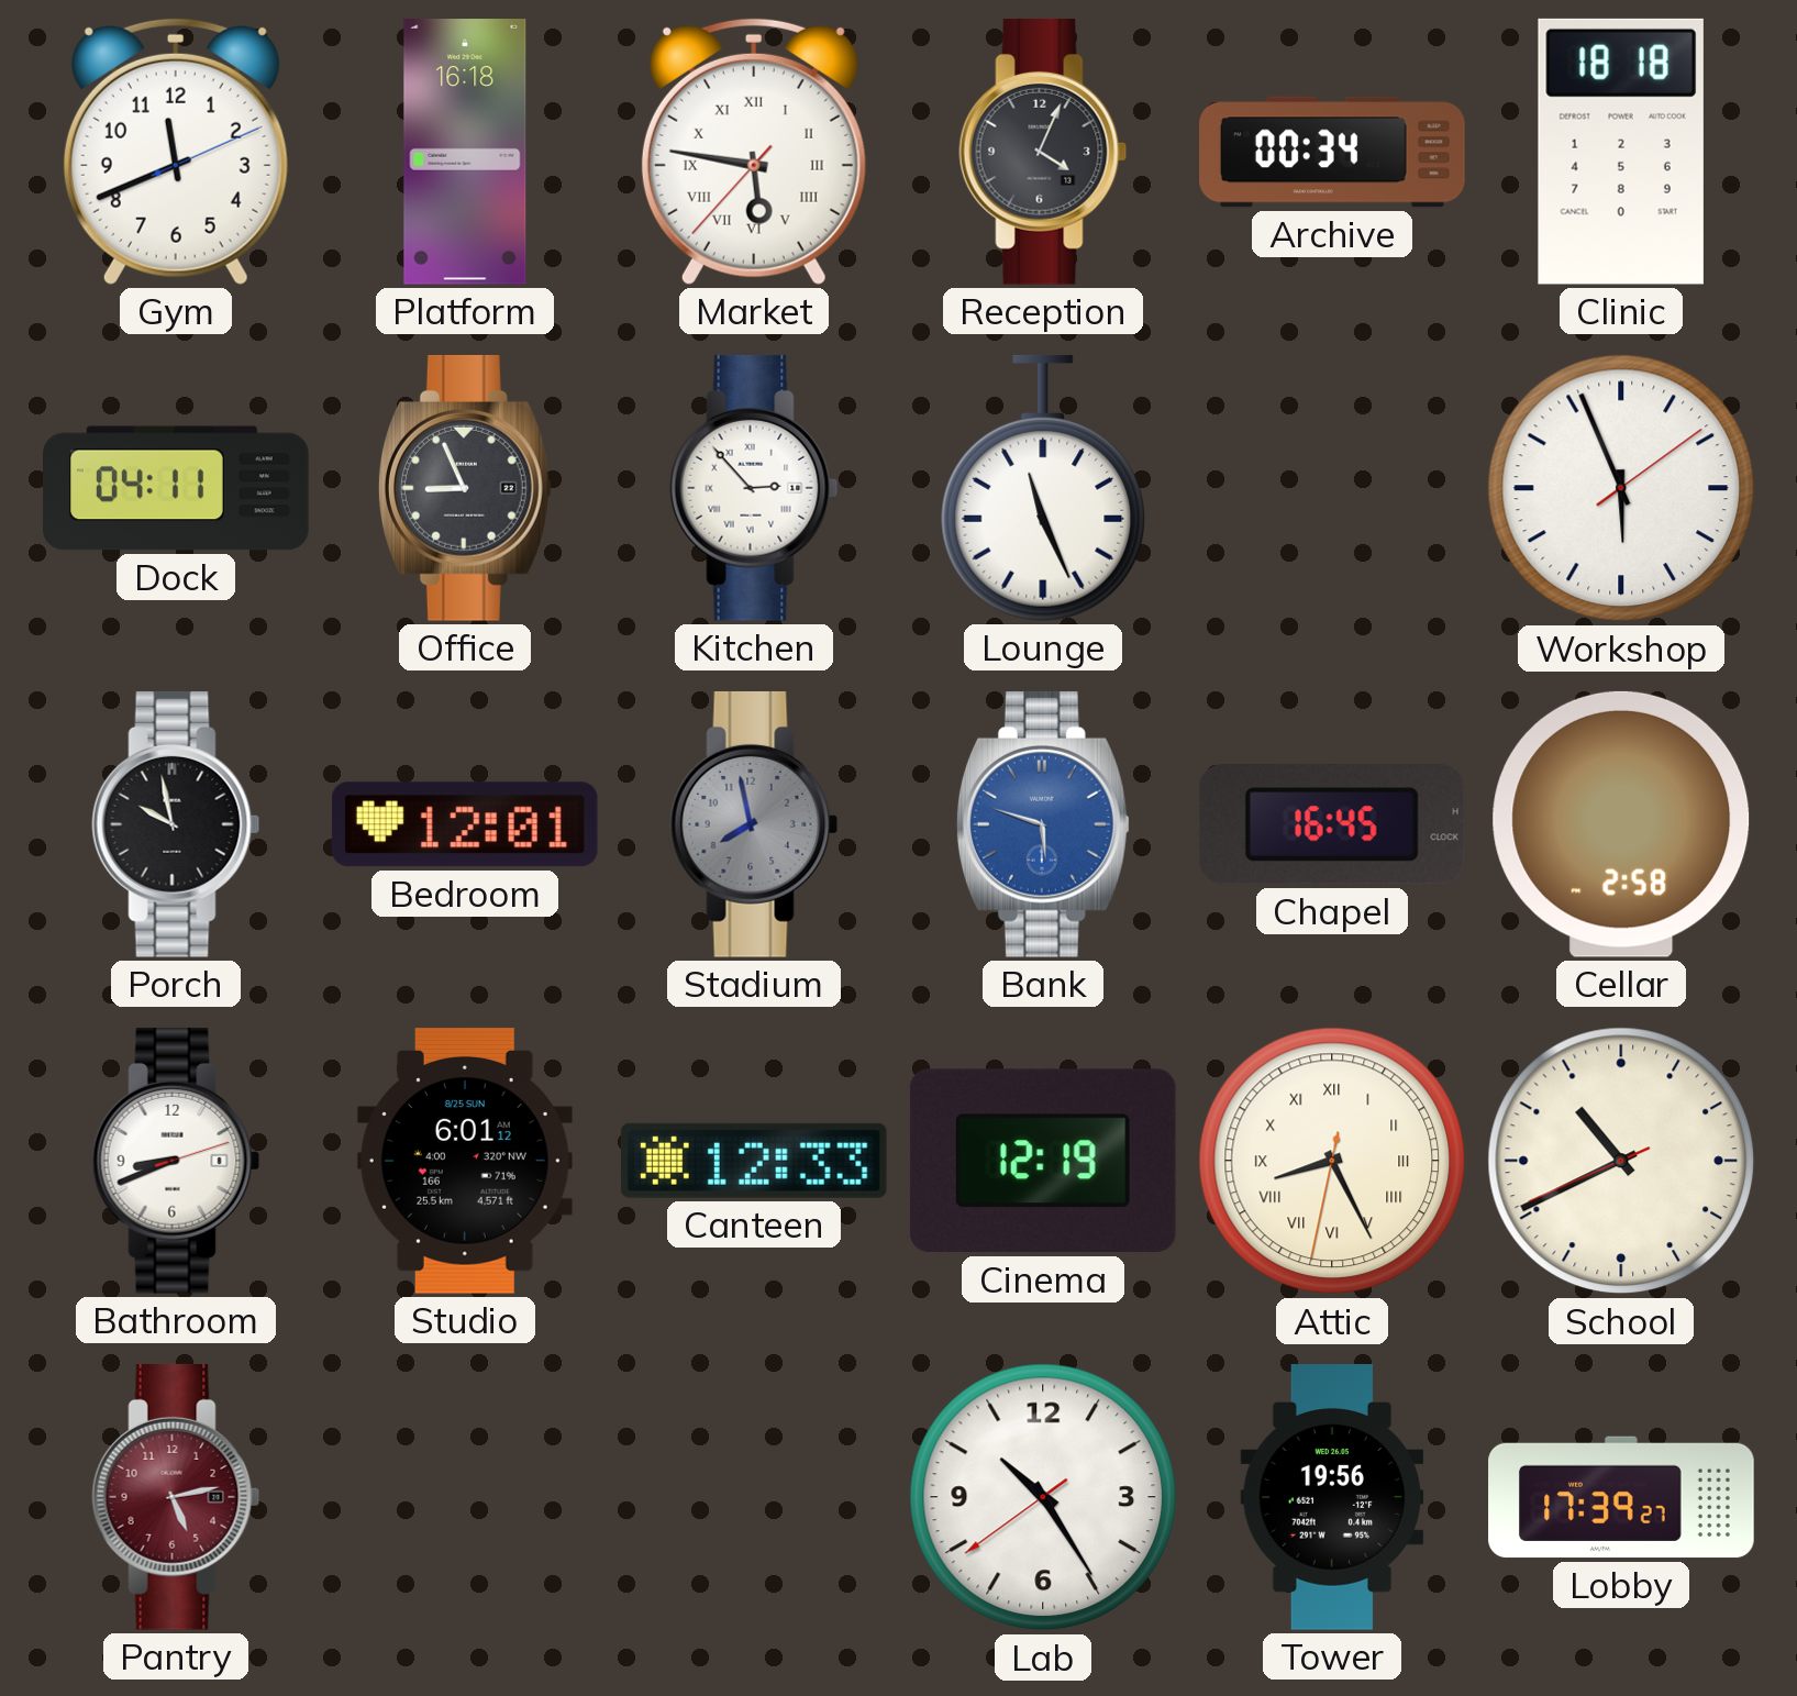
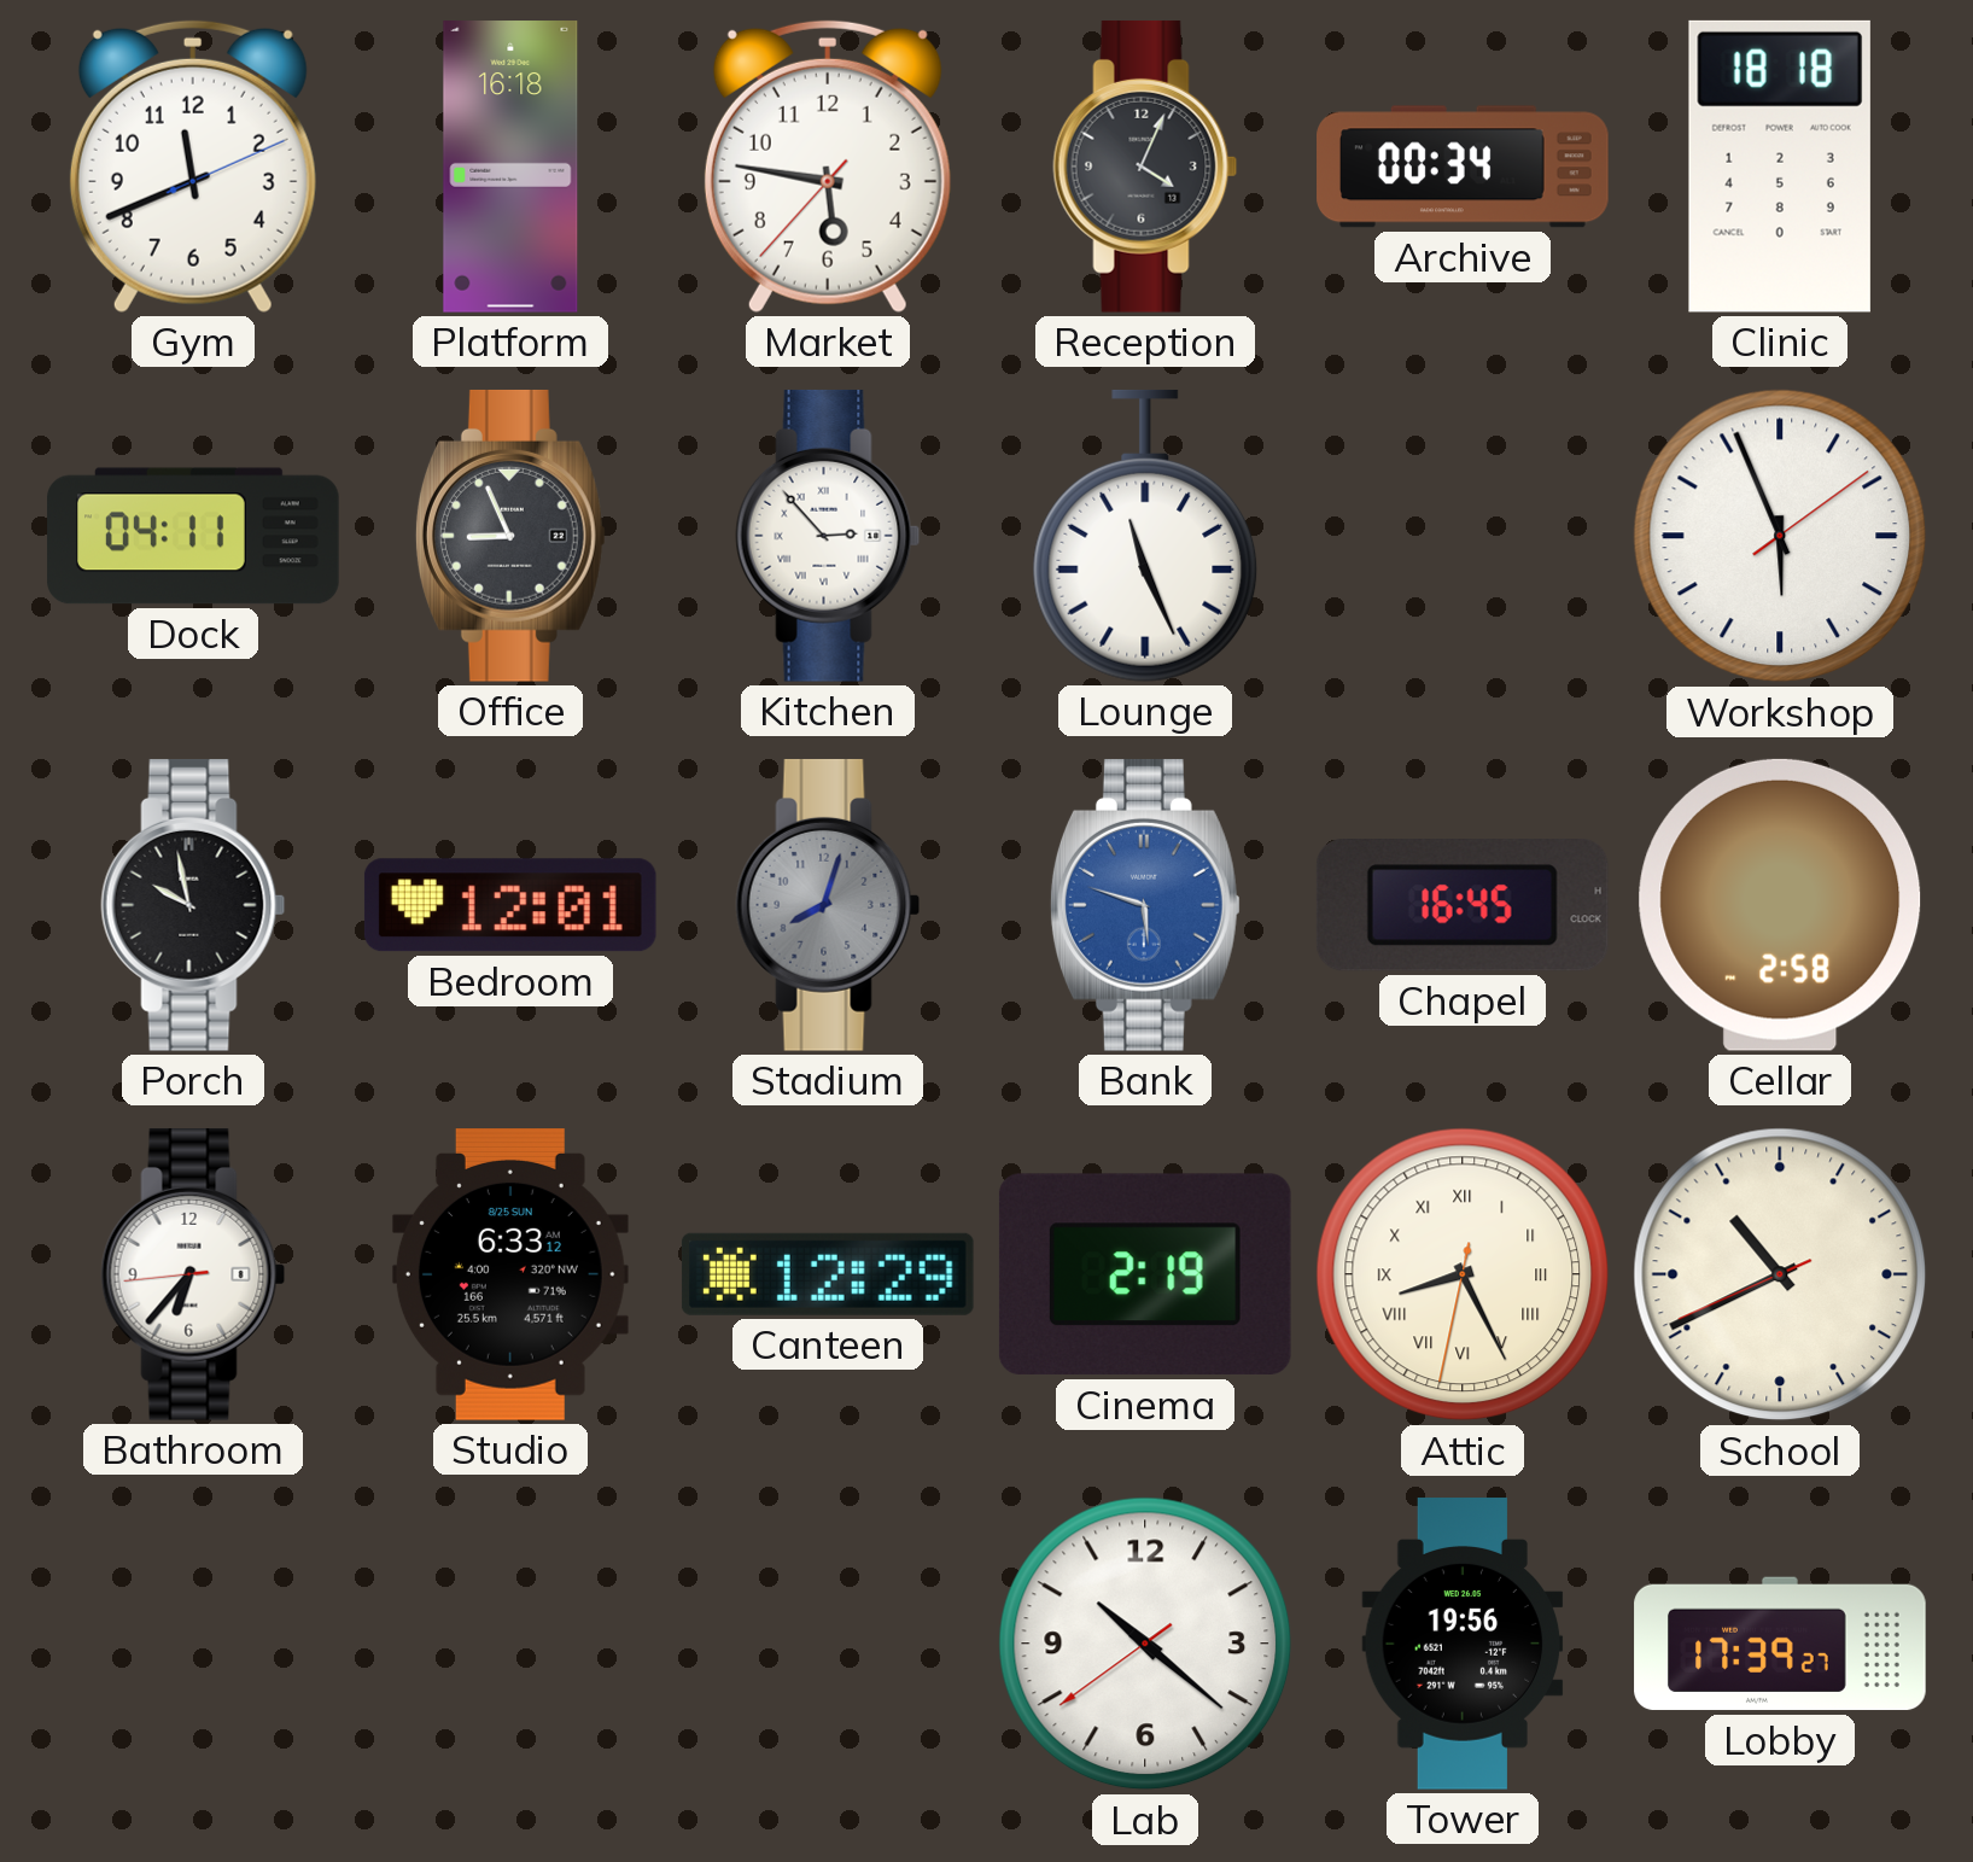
Market numerals: Roman -> Arabic
Stadium: 7:58 -> 8:03
Bathroom: 8:41 -> 6:36
Studio: 6:01 -> 6:33
Canteen: 12:33 -> 12:29
Cinema: 12:19 -> 2:19
Pantry: 5:13 -> none
Lab: 10:24 -> 10:21
